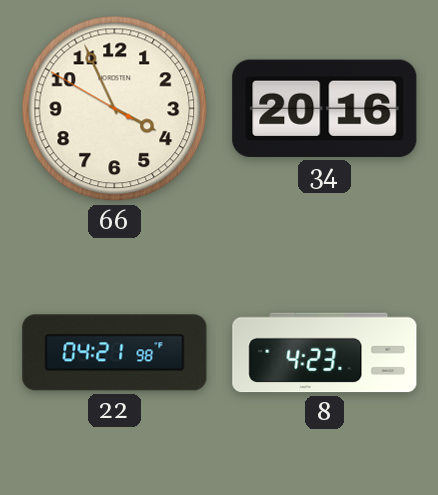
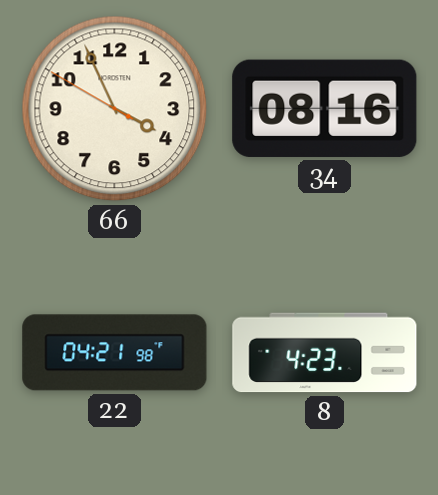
34: 20:16 -> 08:16
